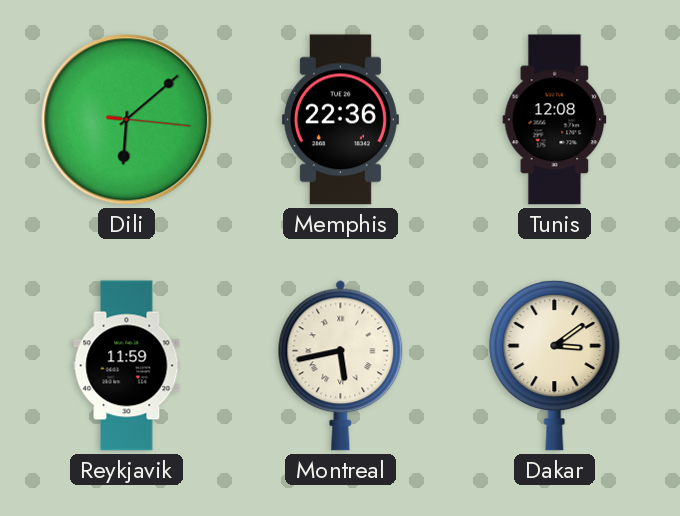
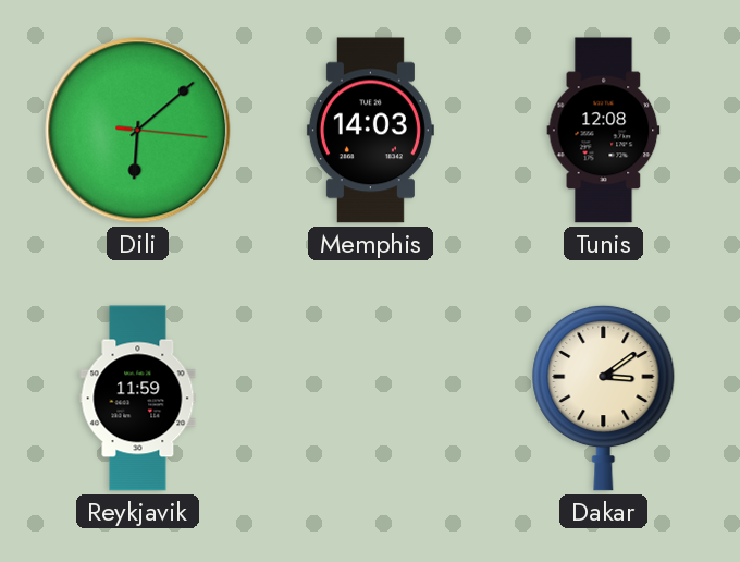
Memphis: 22:36 -> 14:03
Montreal: 5:43 -> none
